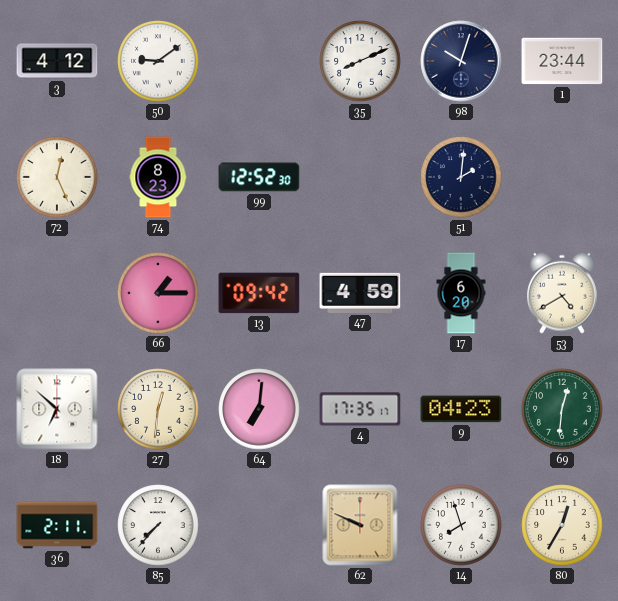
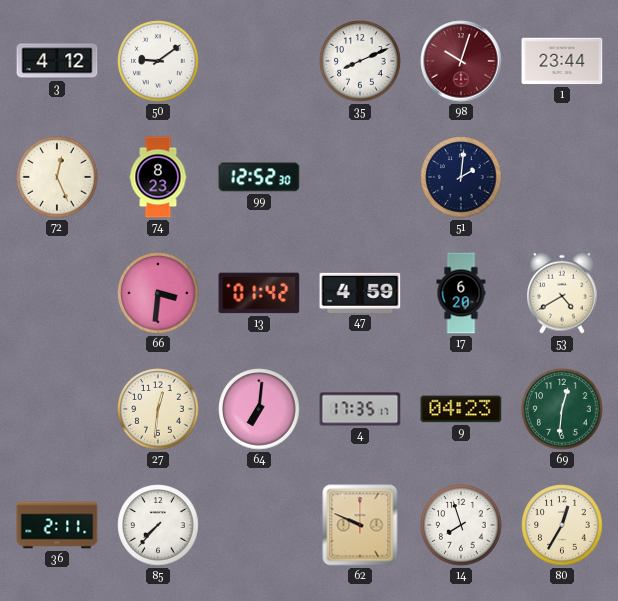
98 dial: navy -> burgundy
66: 1:15 -> 3:31
13: 09:42 -> 01:42
18: 6:52 -> none
